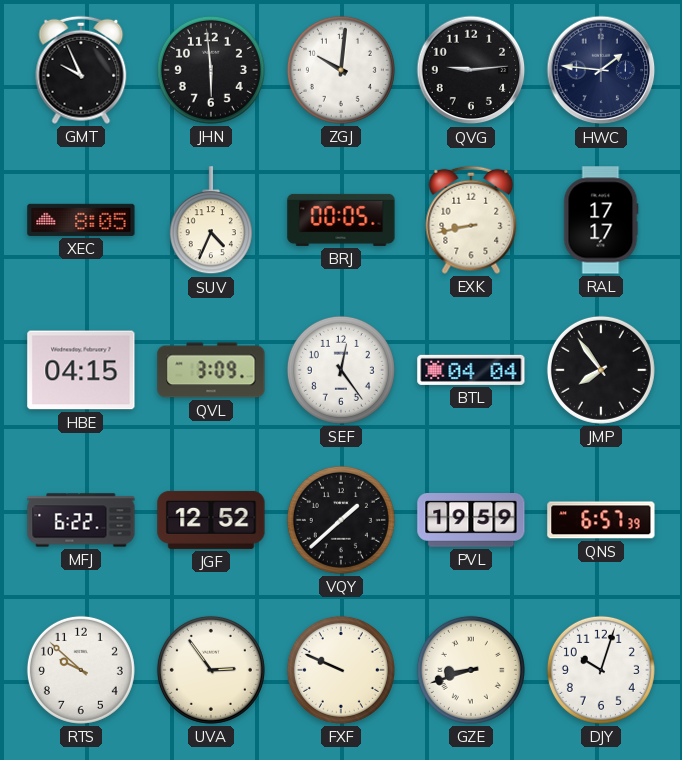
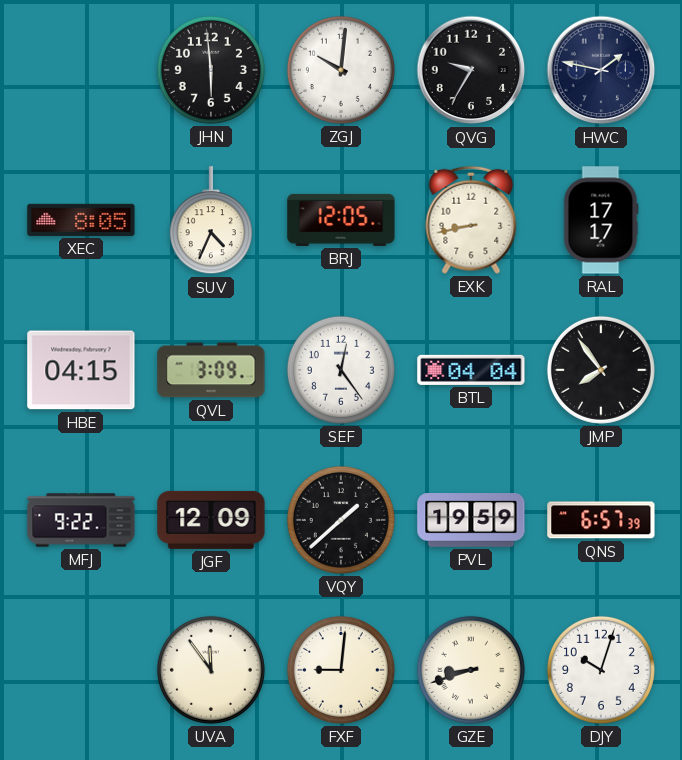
GMT: 9:56 -> none
QVG: 9:14 -> 9:35
HWC: 1:46 -> 1:47
BRJ: 00:05 -> 12:05
MFJ: 6:22 -> 9:22
JGF: 12:52 -> 12:09
RTS: 9:52 -> none
UVA: 2:54 -> 11:54
FXF: 9:49 -> 9:01
